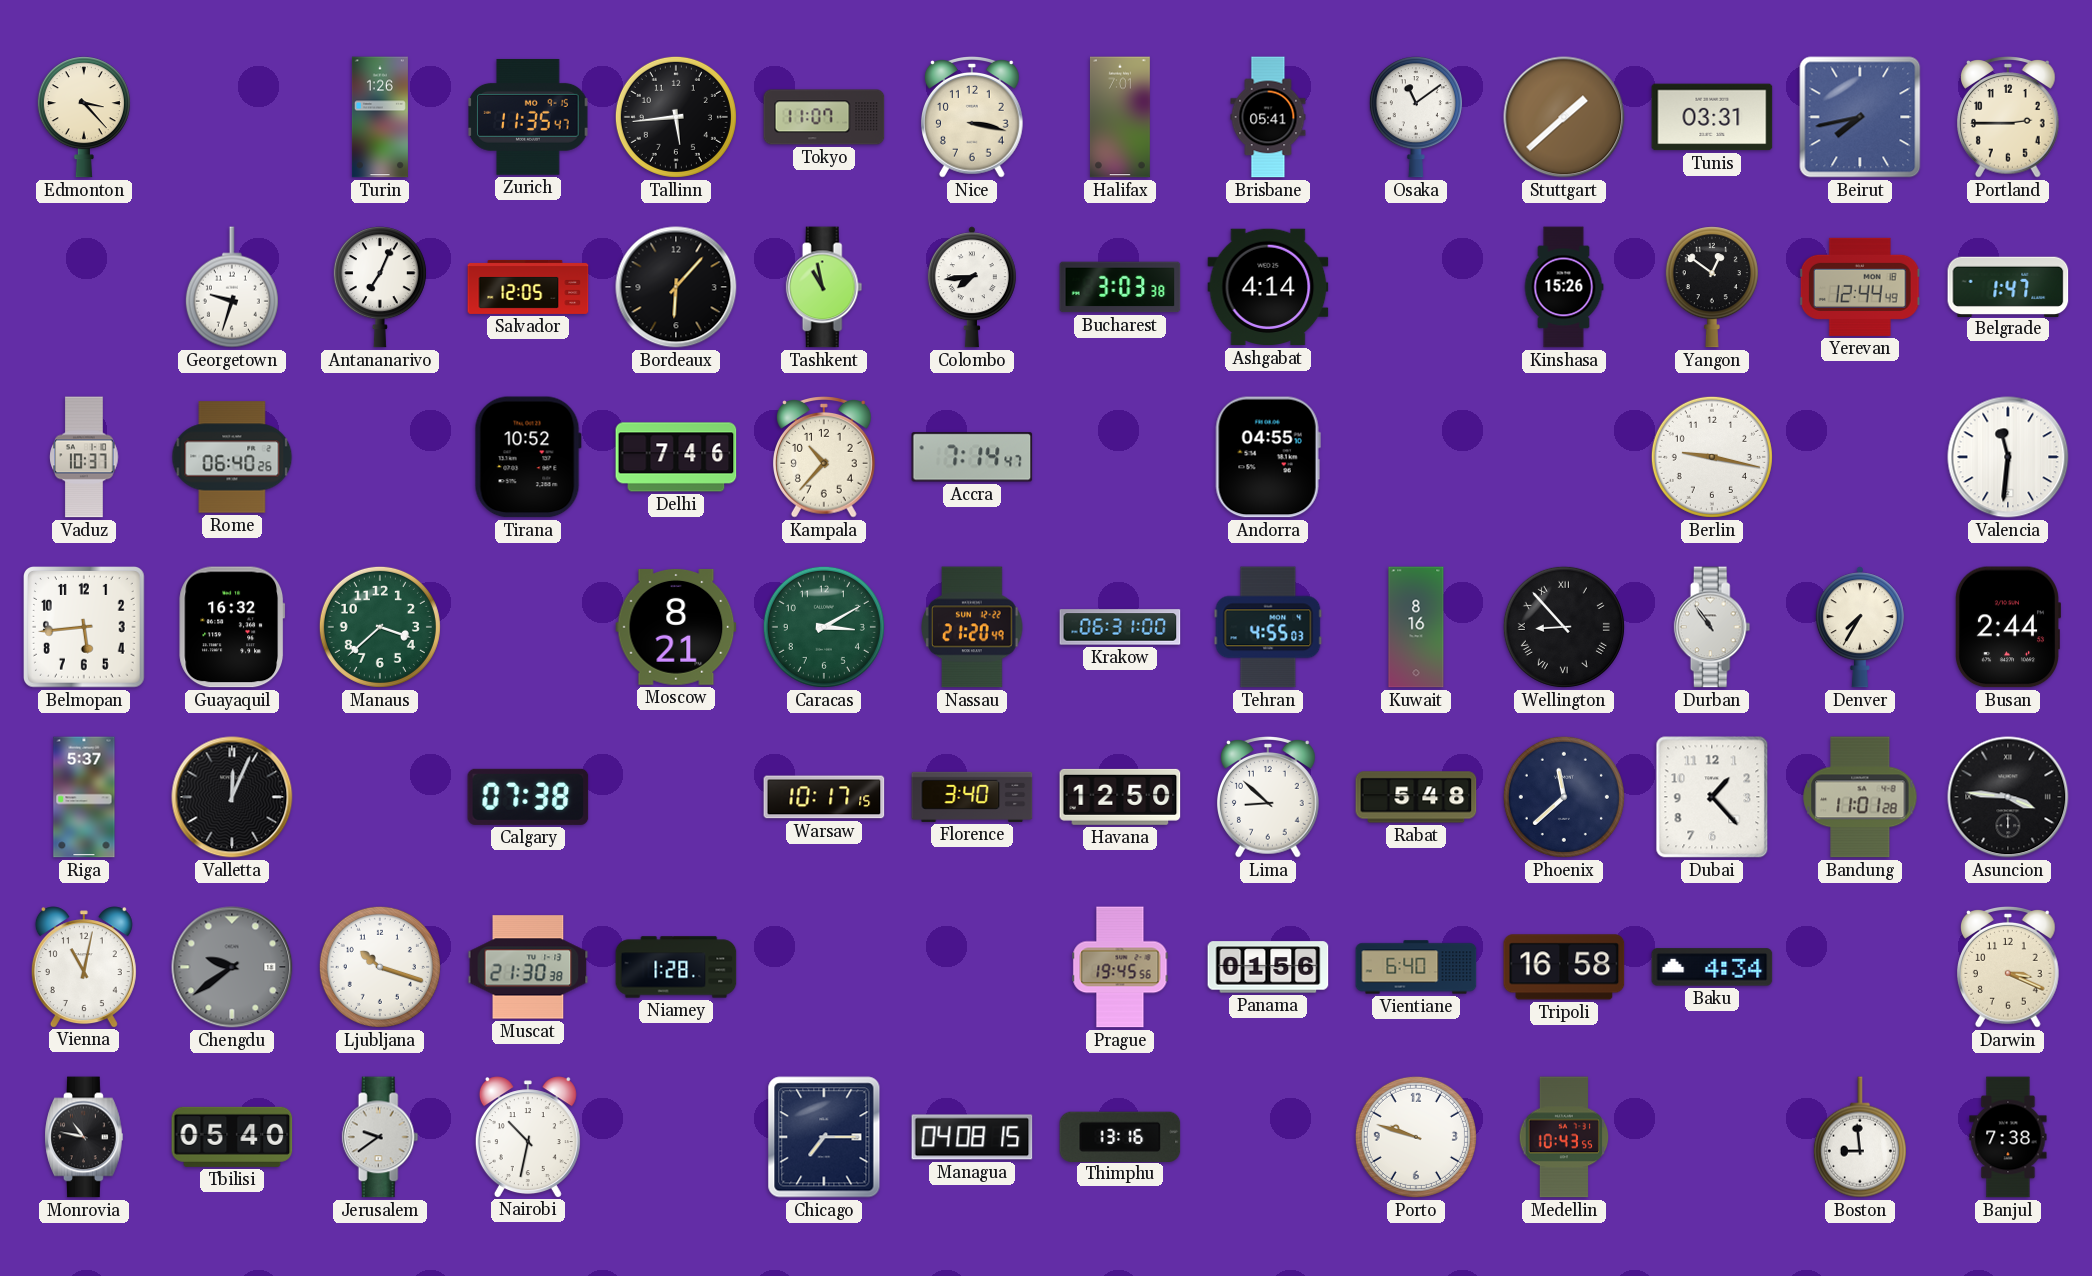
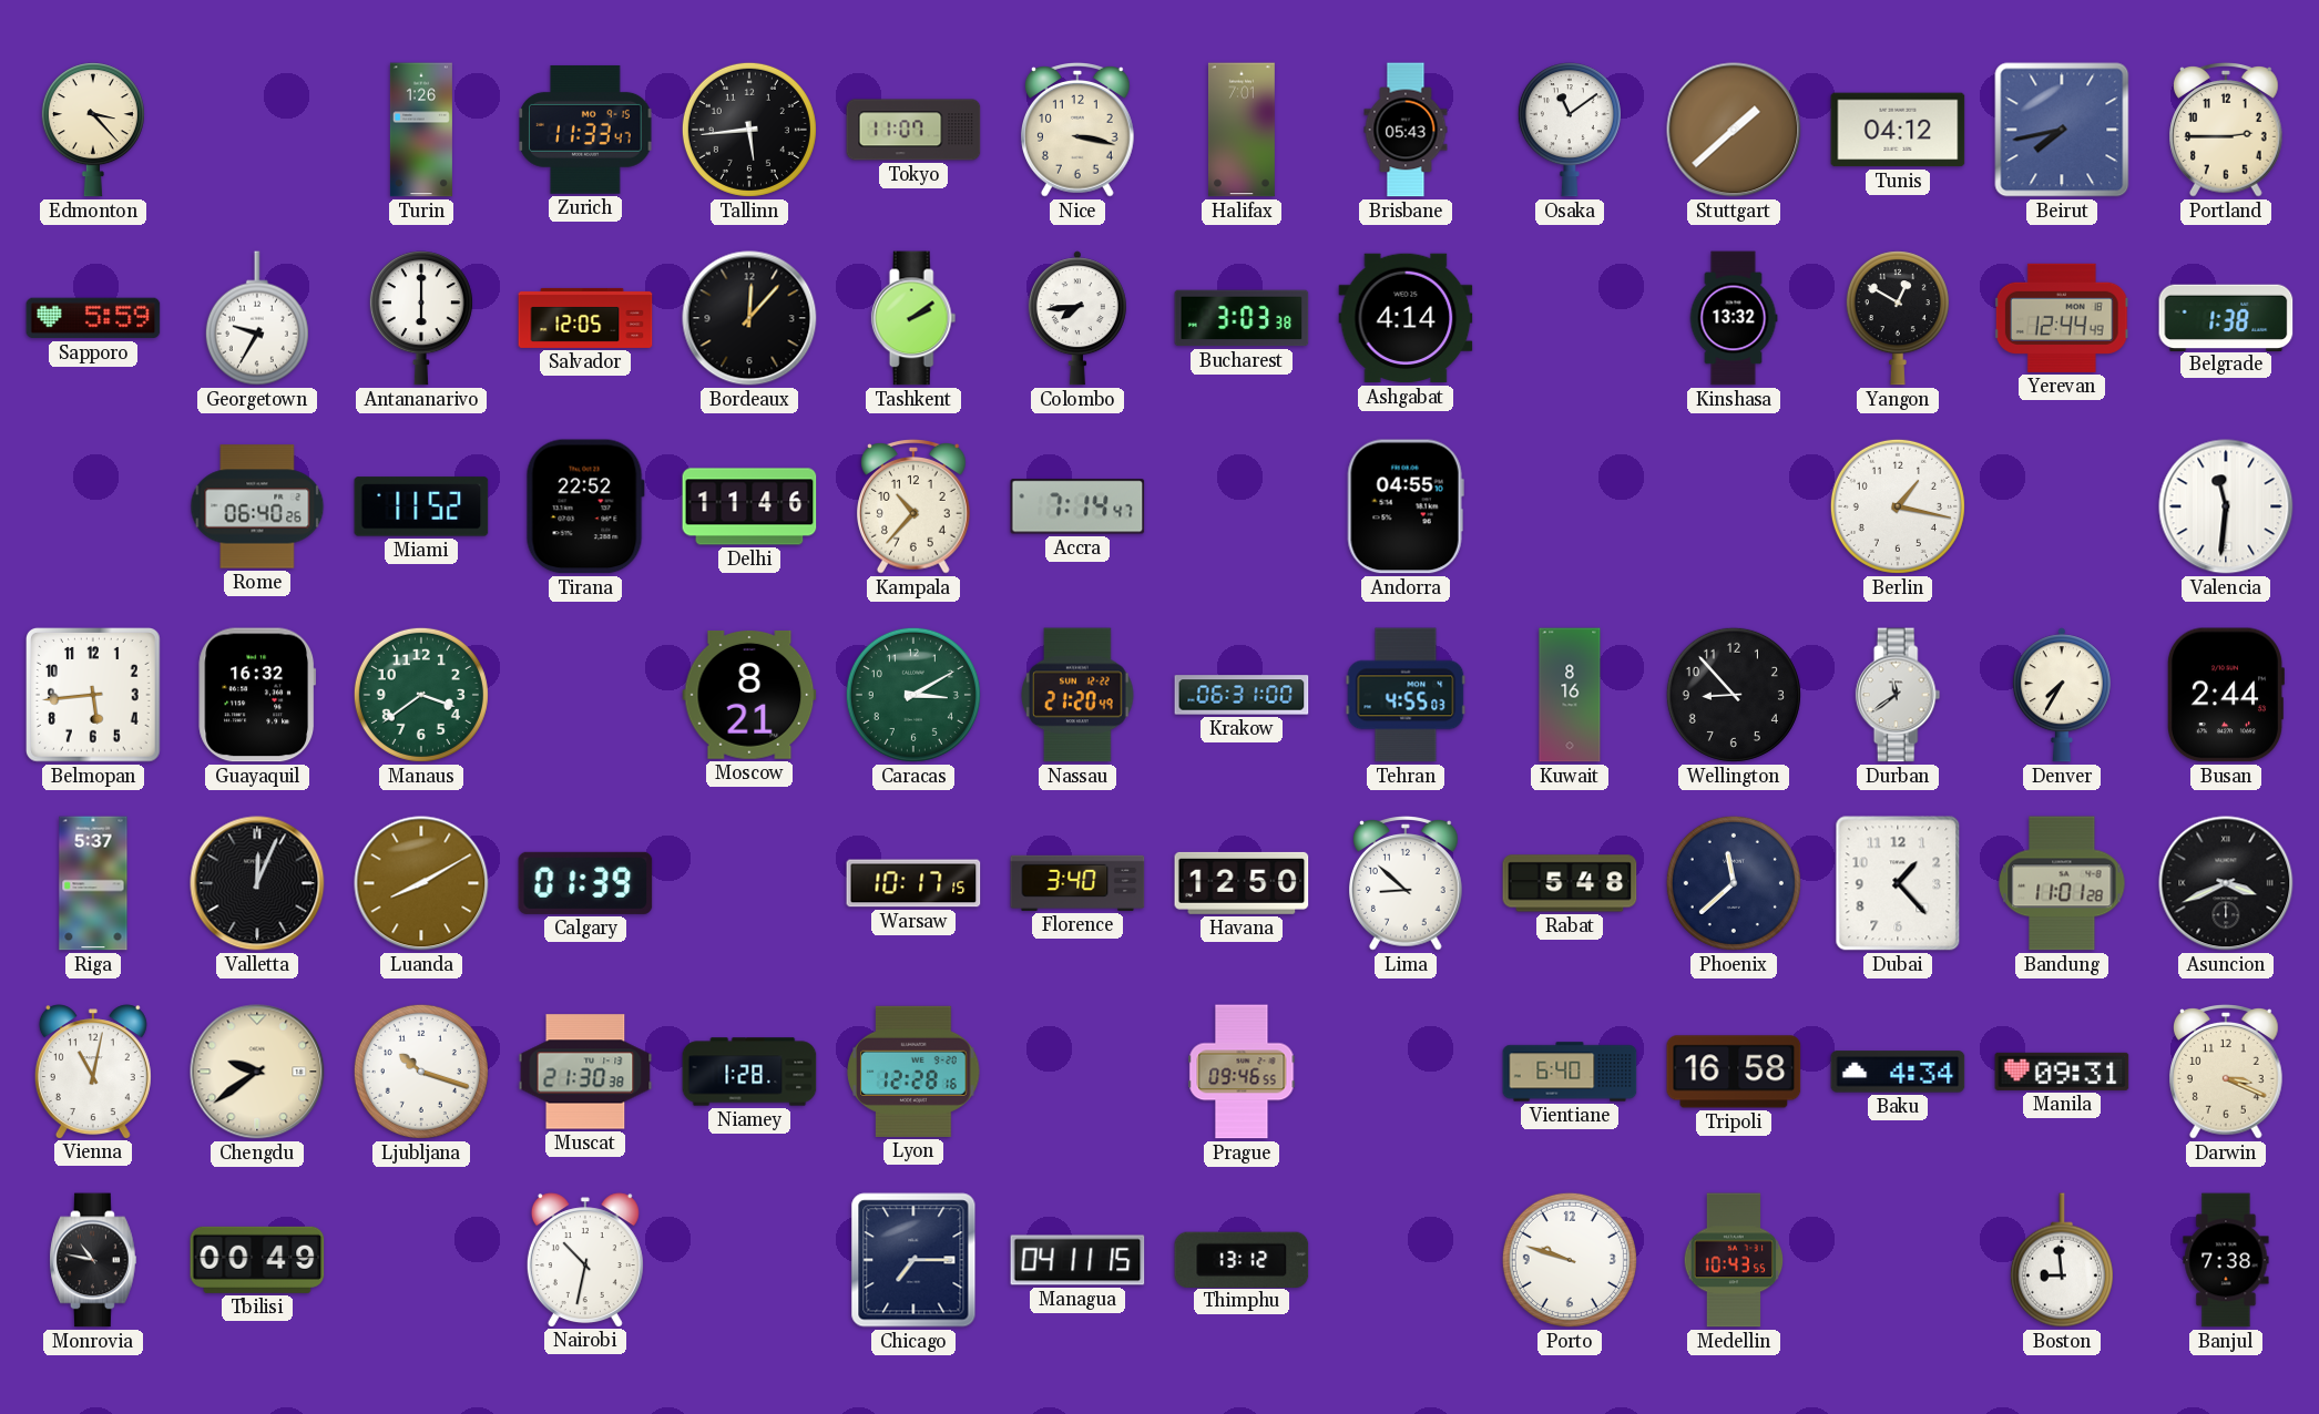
Zurich: 11:35 -> 11:33
Brisbane: 05:41 -> 05:43
Tunis: 03:31 -> 04:12
Sapporo: none -> 5:59
Georgetown: 9:33 -> 9:35
Antananarivo: 7:04 -> 6:00
Bordeaux: 6:07 -> 12:07
Tashkent: 10:58 -> 2:09
Kinshasa: 15:26 -> 13:32
Yangon: 12:51 -> 12:50
Belgrade: 1:47 -> 1:38
Vaduz: 10:37 -> none
Miami: none -> 11:52
Tirana: 10:52 -> 22:52
Delhi: 7:46 -> 11:46
Berlin: 9:17 -> 1:17
Manaus: 3:38 -> 3:39
Wellington numerals: Roman -> Arabic
Durban: 10:54 -> 11:39
Luanda: none -> 8:10
Calgary: 07:38 -> 01:39
Asuncion: 3:46 -> 3:41
Chengdu dial: grey -> cream
Lyon: none -> 12:28
Prague: 19:45 -> 09:46
Panama: 01:56 -> none
Manila: none -> 09:31
Tbilisi: 05:40 -> 00:49
Jerusalem: 9:39 -> none
Managua: 04:08 -> 04:11
Thimphu: 13:16 -> 13:12
